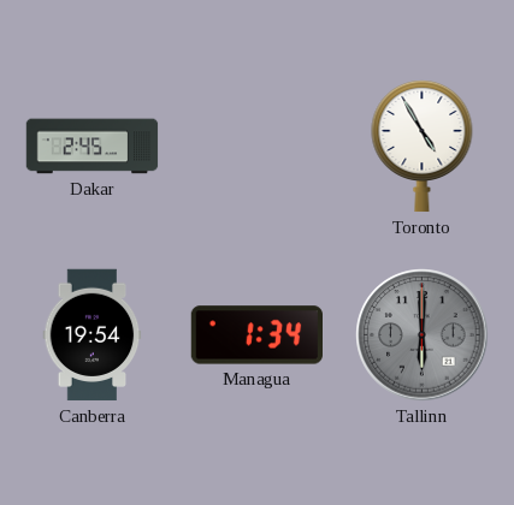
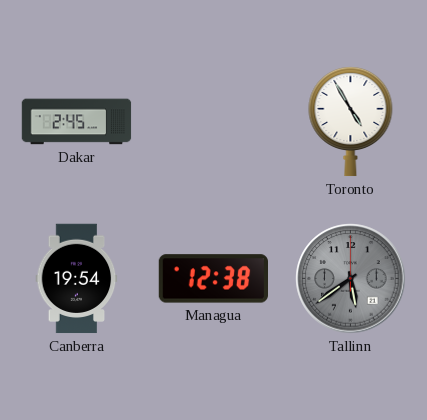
Managua: 1:34 -> 12:38
Tallinn: 6:00 -> 5:39
